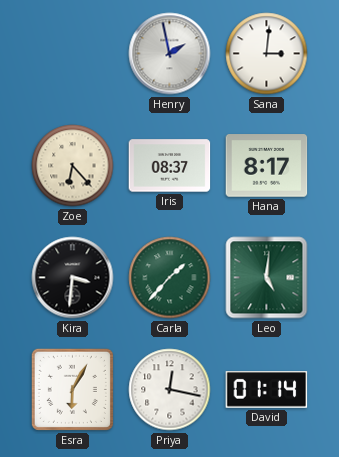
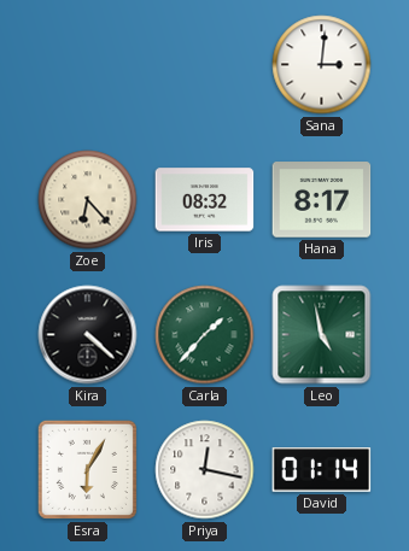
Henry: 1:58 -> none
Iris: 08:37 -> 08:32
Kira: 3:31 -> 4:22
Leo: 5:01 -> 4:58
